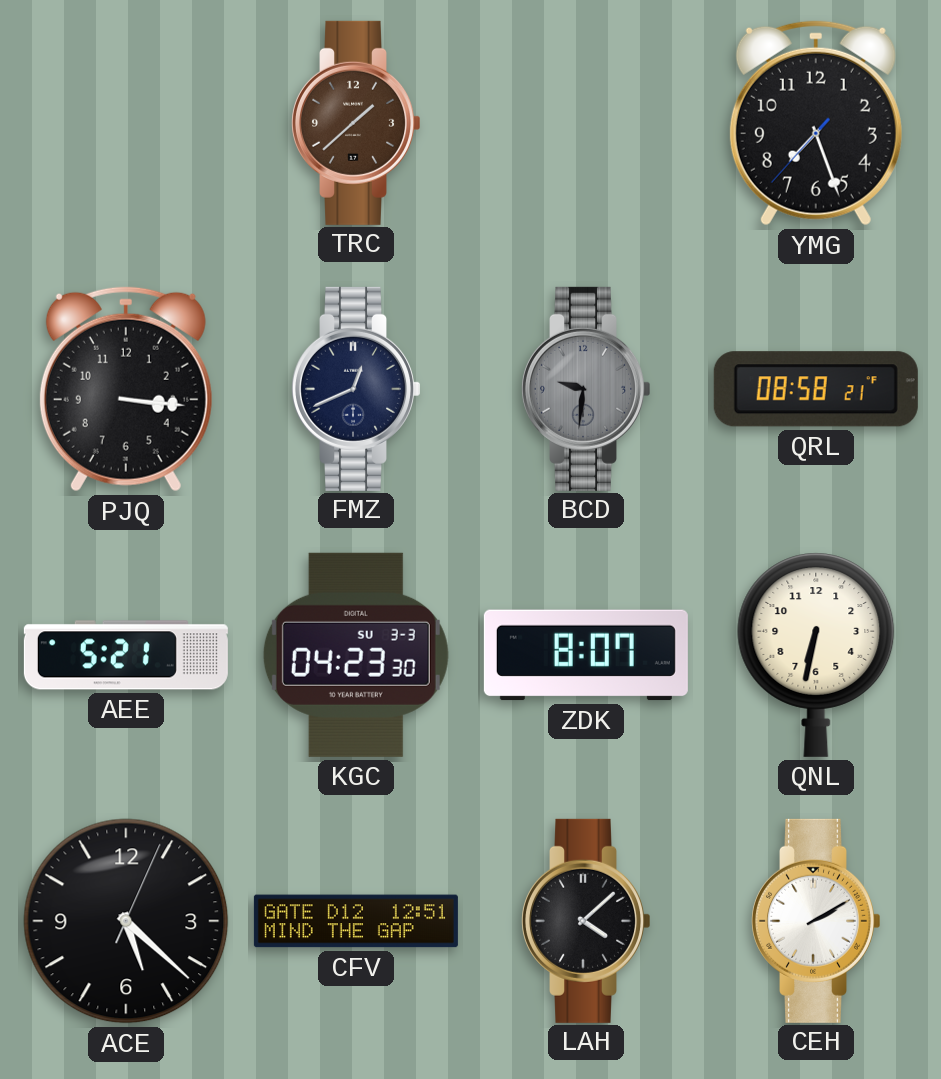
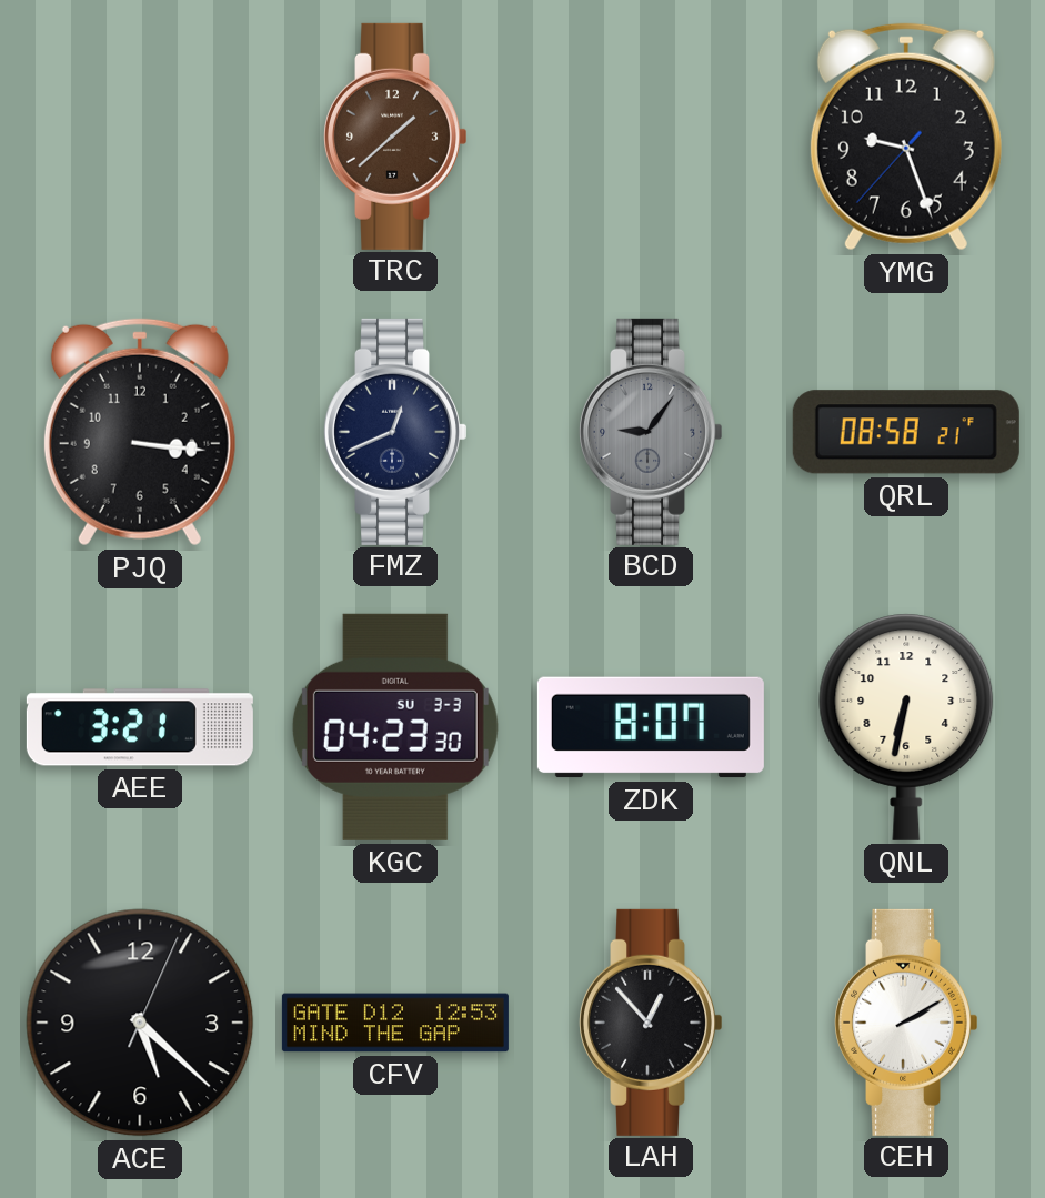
YMG: 7:26 -> 9:26
BCD: 9:31 -> 9:06
AEE: 5:21 -> 3:21
CFV: 12:51 -> 12:53
LAH: 4:08 -> 12:53
